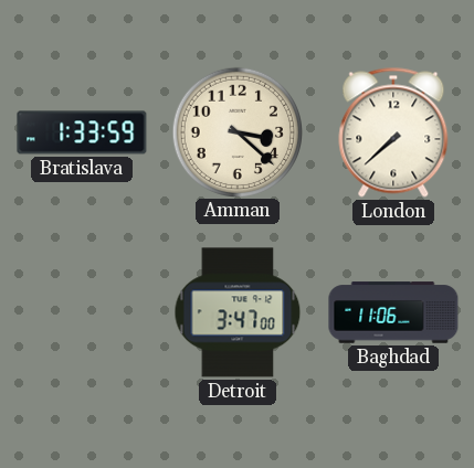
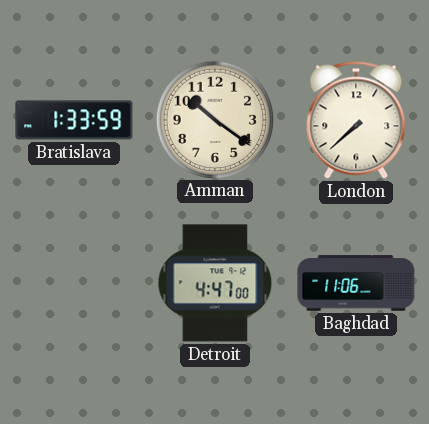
Amman: 3:22 -> 10:21
Detroit: 3:47 -> 4:47
